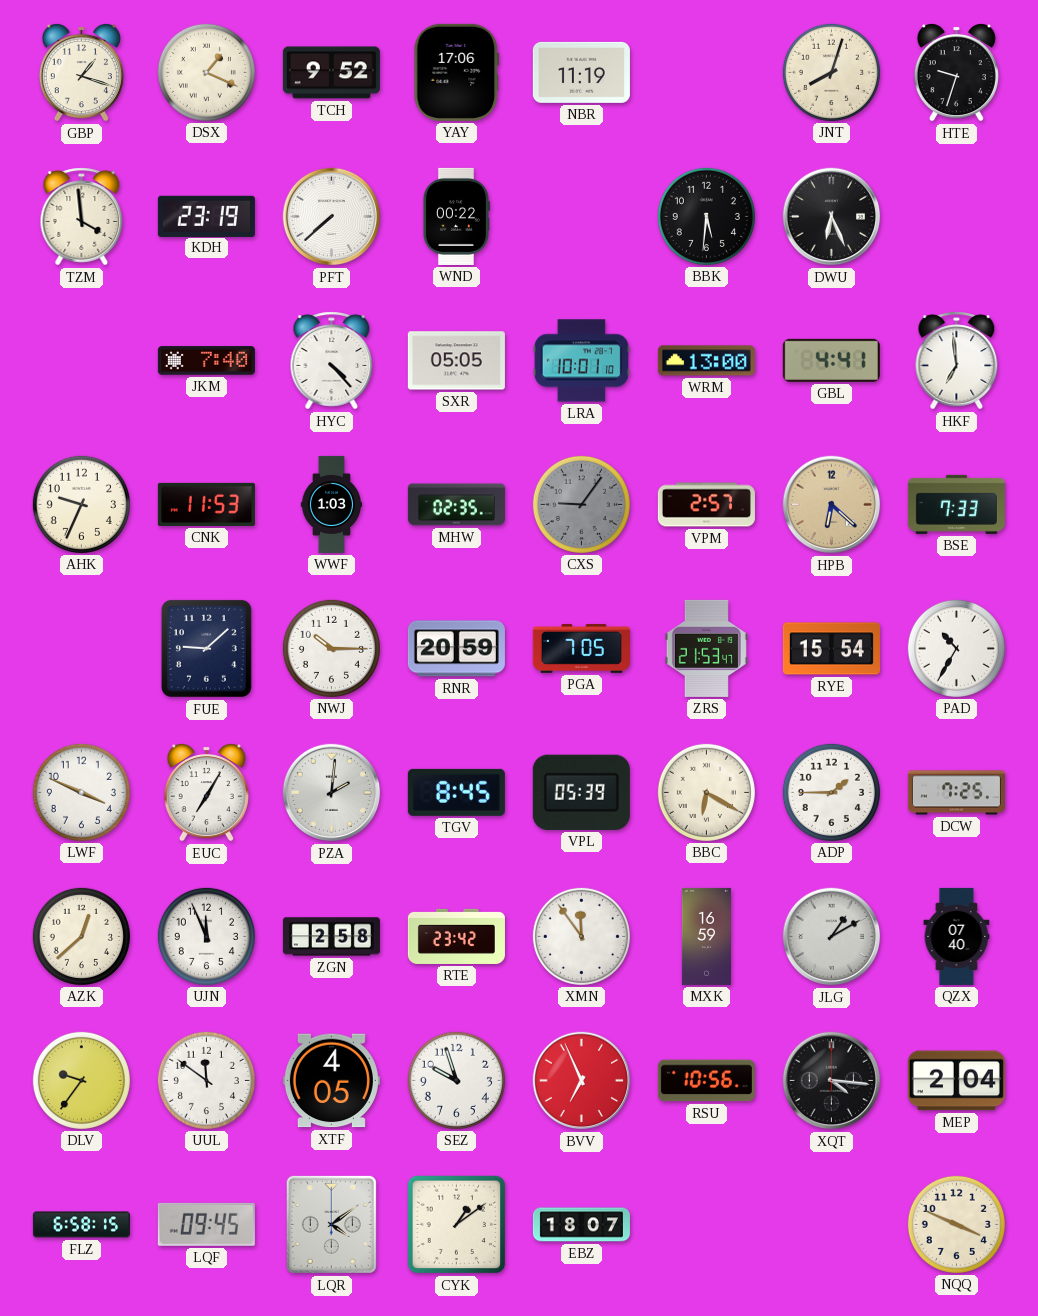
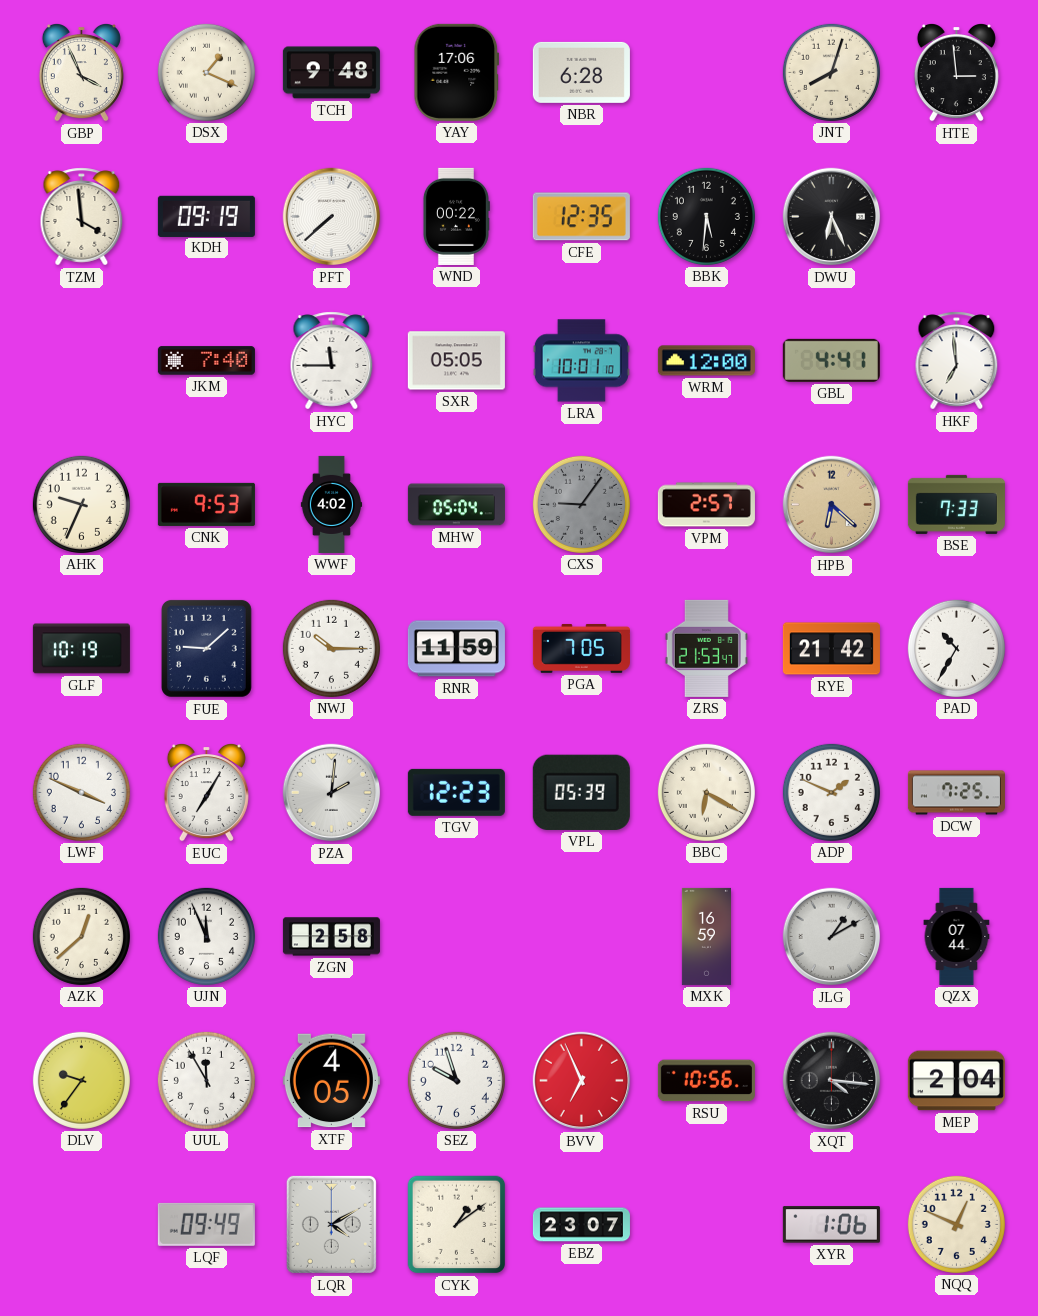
GBP: 1:18 -> 3:56
TCH: 9:52 -> 9:48
NBR: 11:19 -> 6:28
HTE: 9:33 -> 2:59
KDH: 23:19 -> 09:19
CFE: none -> 12:35
HYC: 4:23 -> 11:45
WRM: 13:00 -> 12:00
CNK: 11:53 -> 9:53
WWF: 1:03 -> 4:02
MHW: 02:35 -> 05:04
GLF: none -> 10:19
RNR: 20:59 -> 11:59
RYE: 15:54 -> 21:42
TGV: 8:45 -> 12:23
ADP: 1:45 -> 1:49
RTE: 23:42 -> none
XMN: 11:54 -> none
QZX: 07:40 -> 07:44
UUL: 11:51 -> 11:55
FLZ: 6:58 -> none
LQF: 09:45 -> 09:49
LQR: 4:09 -> 4:10
EBZ: 18:07 -> 23:07
XYR: none -> 1:06
NQQ: 3:49 -> 12:49
